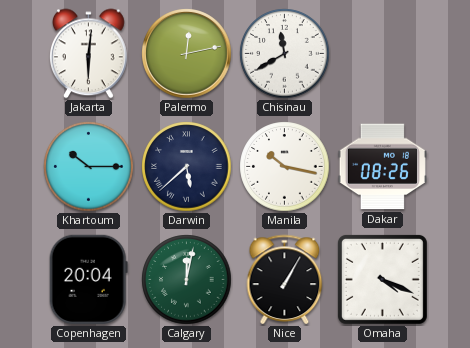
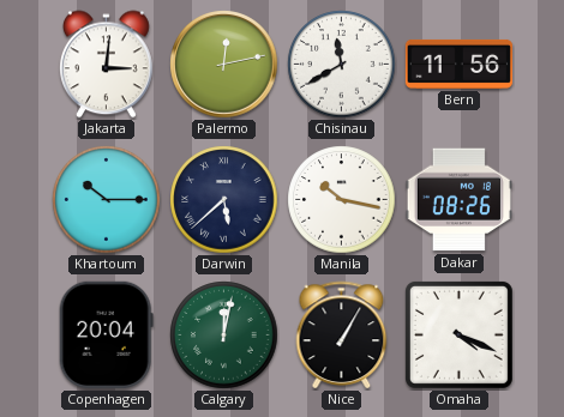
Jakarta: 6:01 -> 3:01
Bern: none -> 11:56
